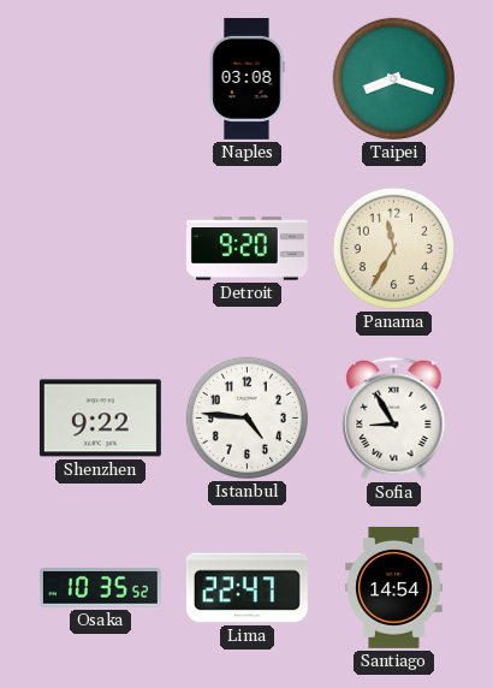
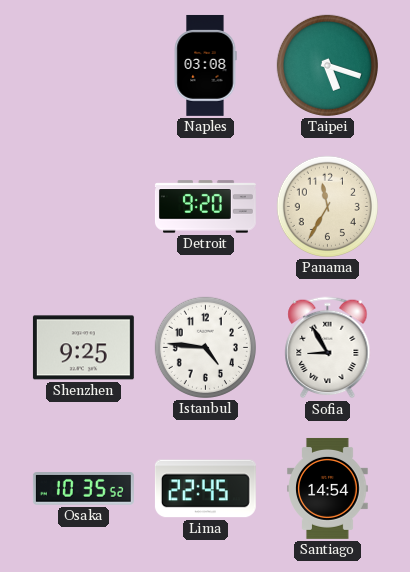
Taipei: 8:18 -> 5:18
Shenzhen: 9:22 -> 9:25
Lima: 22:47 -> 22:45
